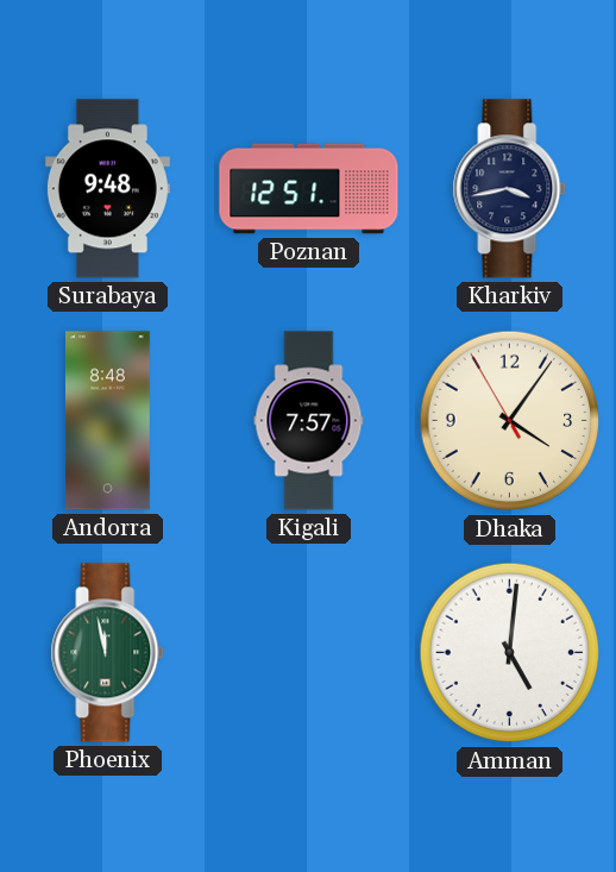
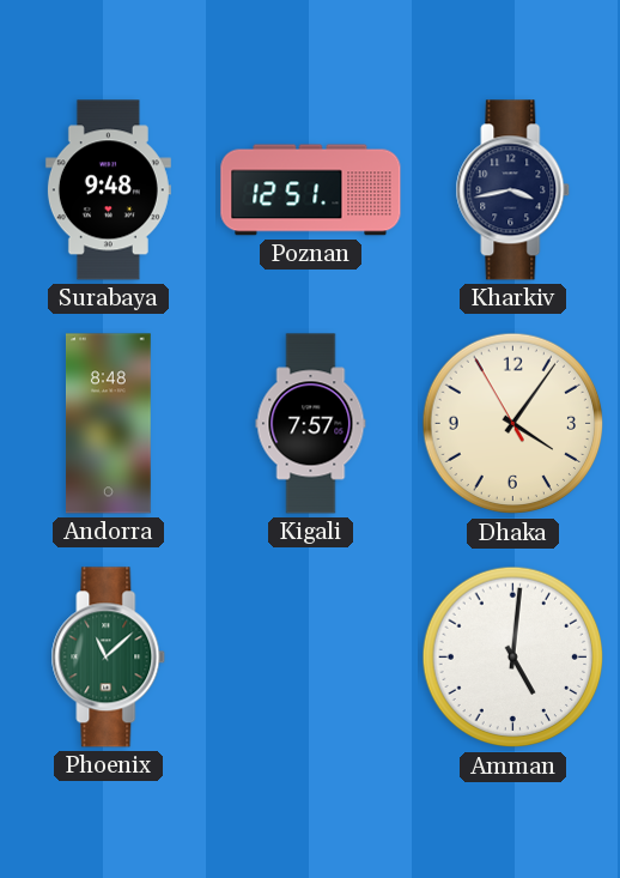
Phoenix: 11:58 -> 11:08
